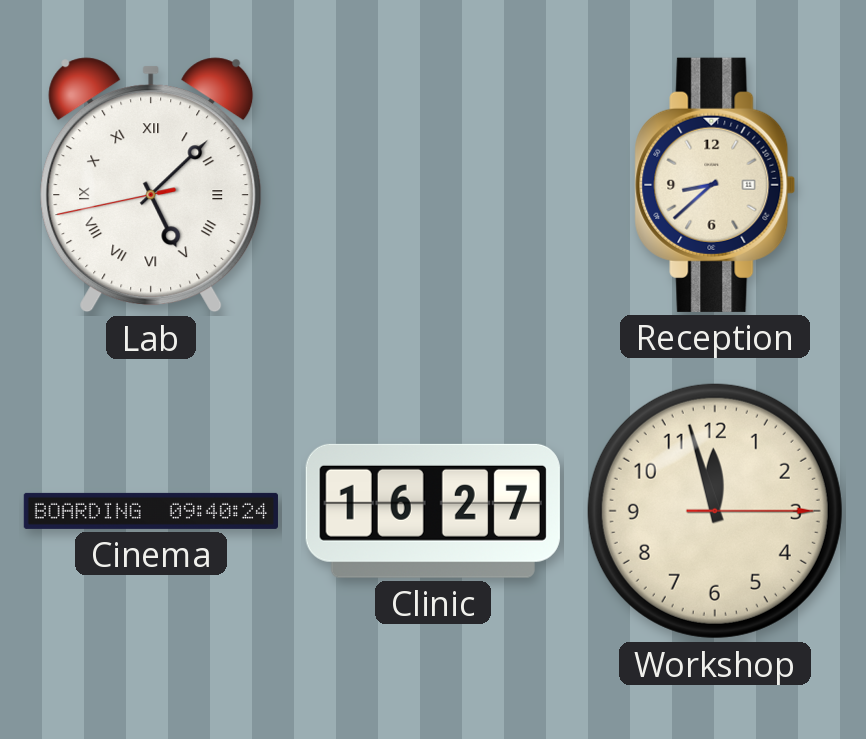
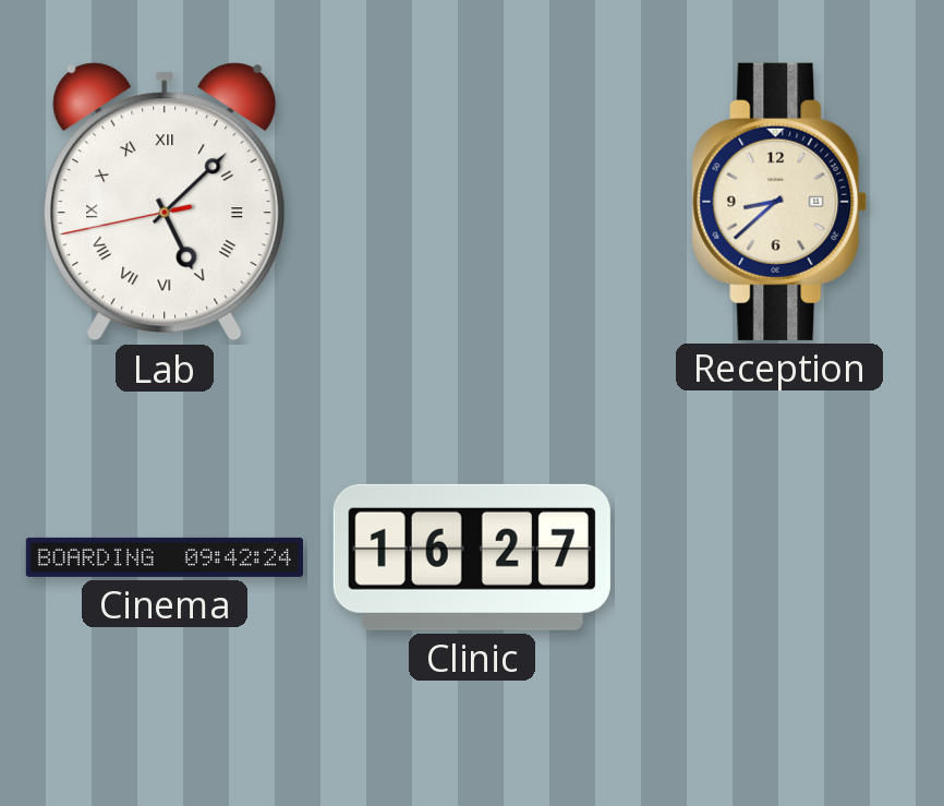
Cinema: 09:40 -> 09:42
Workshop: 11:57 -> none
